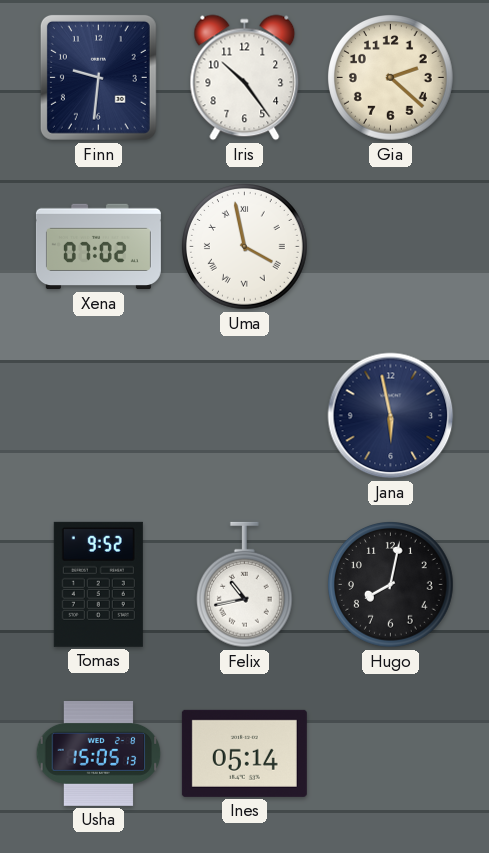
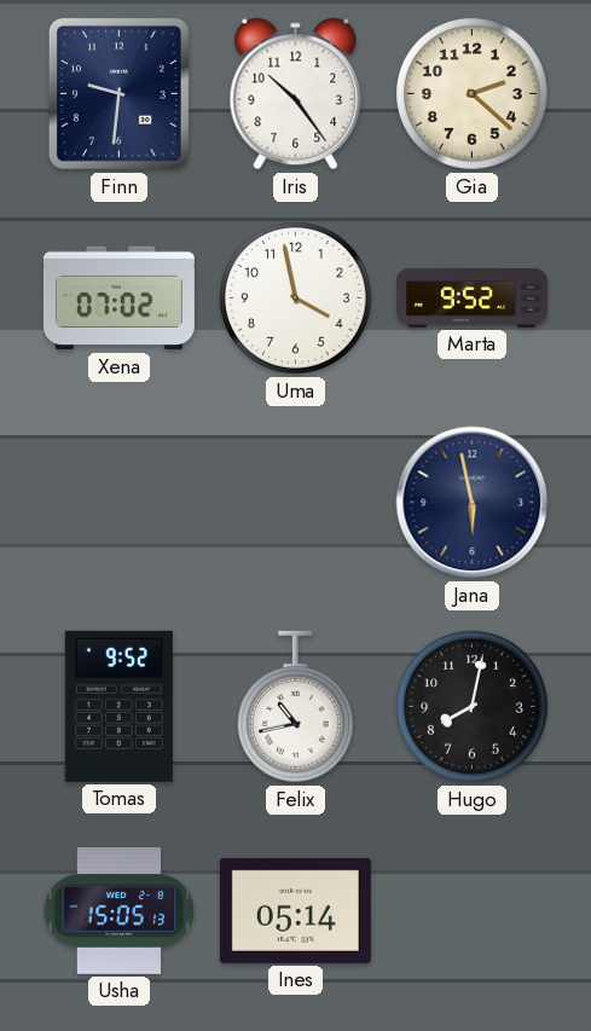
Uma numerals: Roman -> Arabic
Marta: none -> 9:52
